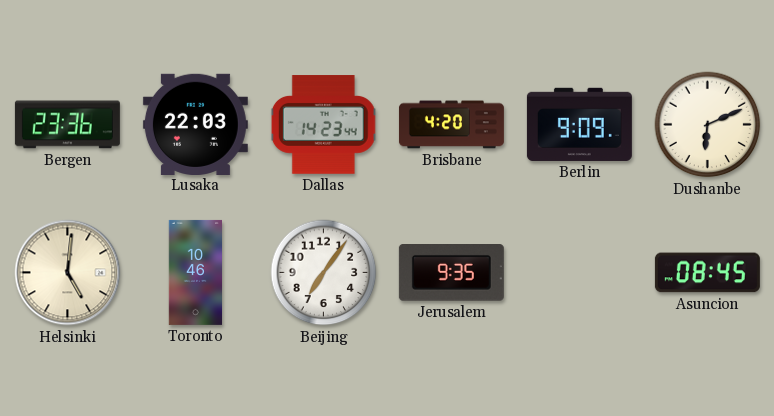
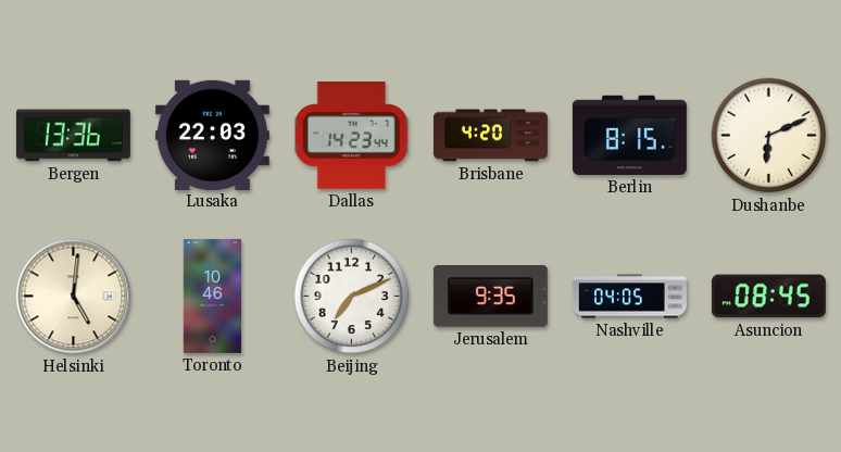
Bergen: 23:36 -> 13:36
Berlin: 9:09 -> 8:15
Beijing: 7:06 -> 7:11
Nashville: none -> 04:05
